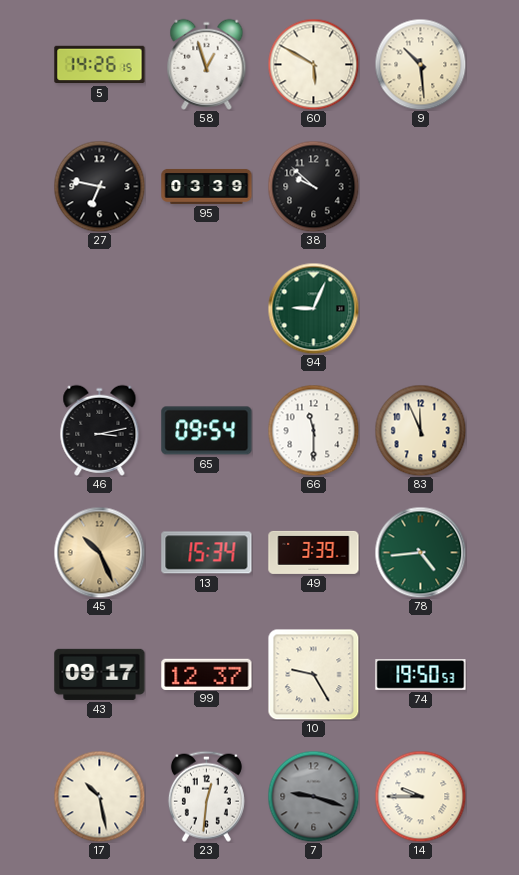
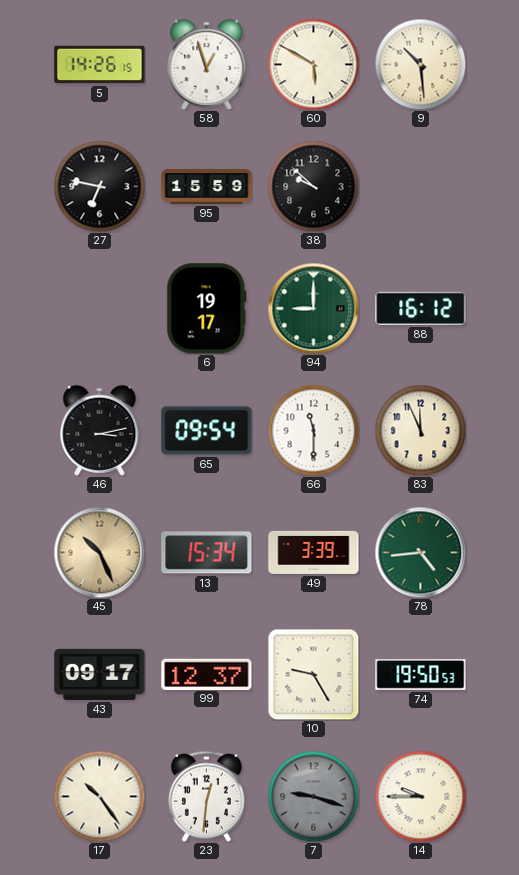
95: 03:39 -> 15:59
6: none -> 19:17
94: 9:04 -> 9:00
88: none -> 16:12
17: 10:28 -> 10:24
